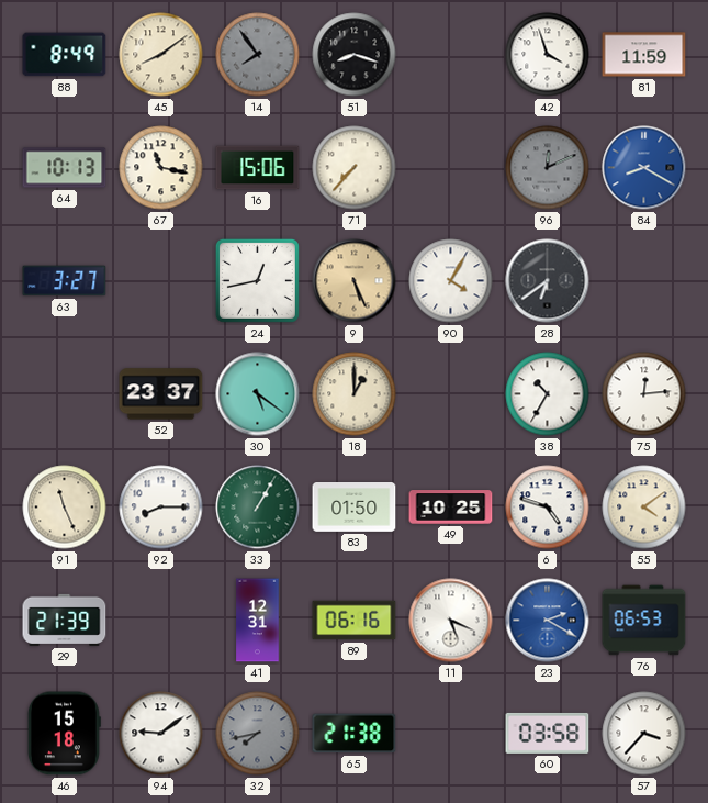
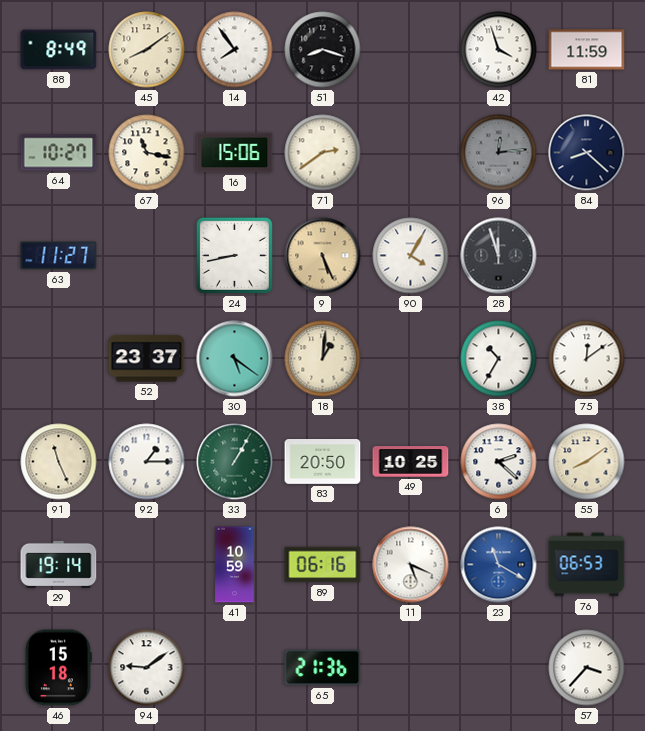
14 dial: grey -> white
64: 10:13 -> 10:27
71: 7:37 -> 2:39
96: 12:11 -> 12:14
84: 8:20 -> 8:22
84 dial: blue -> navy
63: 3:27 -> 11:27
24: 12:43 -> 8:43
28: 6:39 -> 11:57
18: 1:00 -> 1:01
75: 12:14 -> 12:09
92: 8:15 -> 1:15
83: 01:50 -> 20:50
6: 4:48 -> 2:22
55: 4:09 -> 8:09
29: 21:39 -> 19:14
41: 12:31 -> 10:59
23: 2:20 -> 11:20
32: 7:43 -> none
65: 21:38 -> 21:36
60: 03:58 -> none
